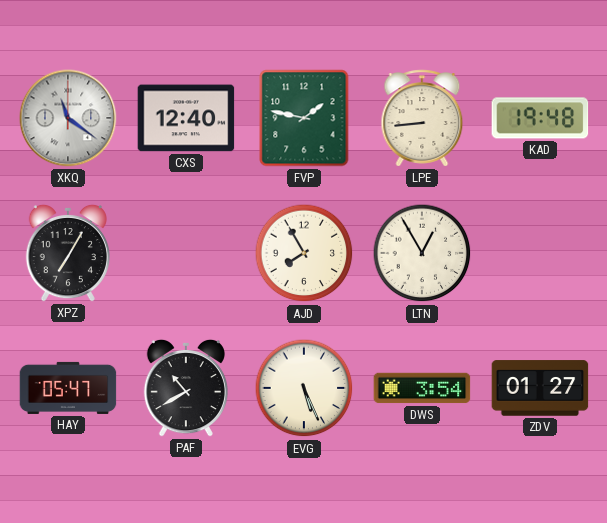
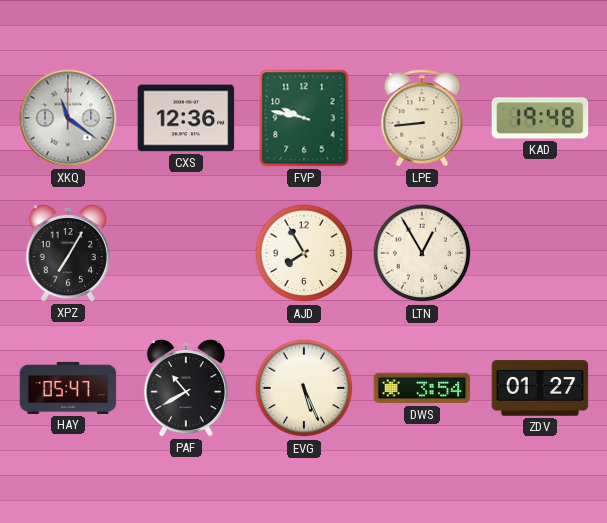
CXS: 12:40 -> 12:36
FVP: 1:47 -> 9:47
